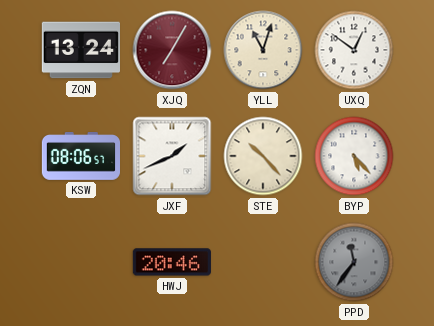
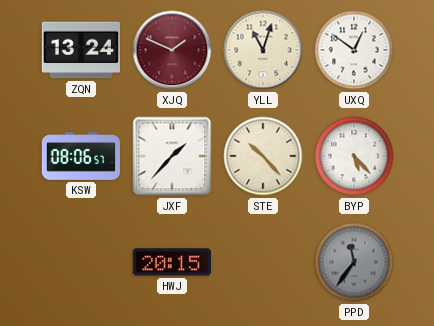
XJQ: 7:05 -> 1:49
JXF: 1:41 -> 1:37
HWJ: 20:46 -> 20:15
